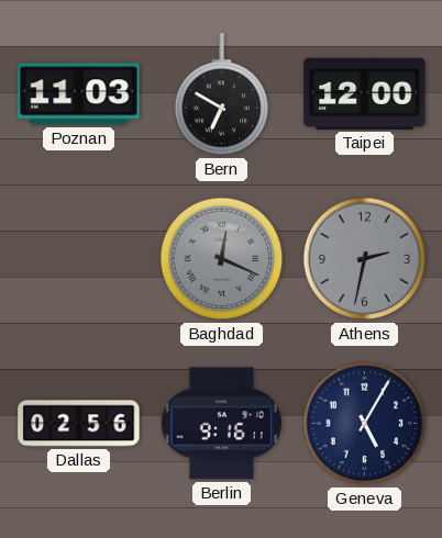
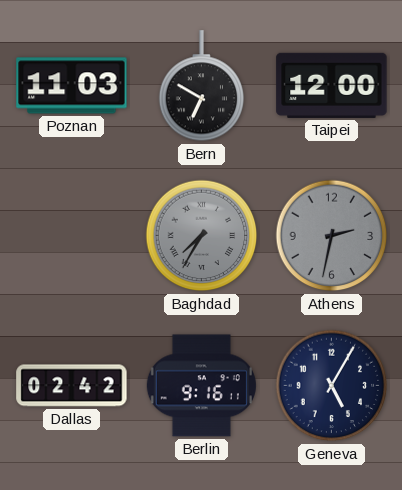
Baghdad: 12:19 -> 7:35
Dallas: 02:56 -> 02:42
